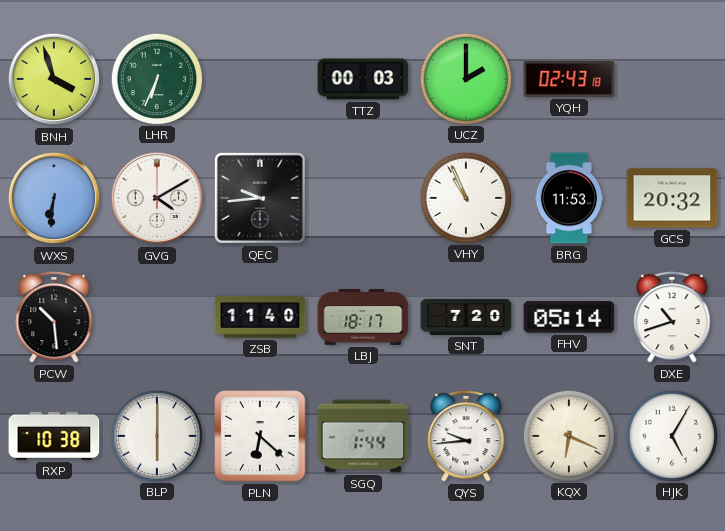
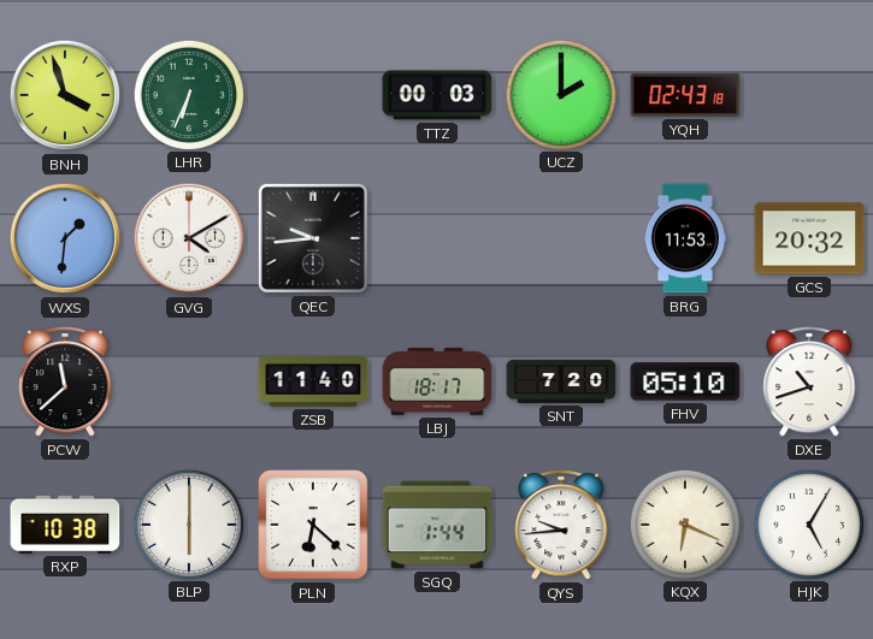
WXS: 6:31 -> 1:31
VHY: 10:56 -> none
PCW: 10:29 -> 11:38
FHV: 05:14 -> 05:10
